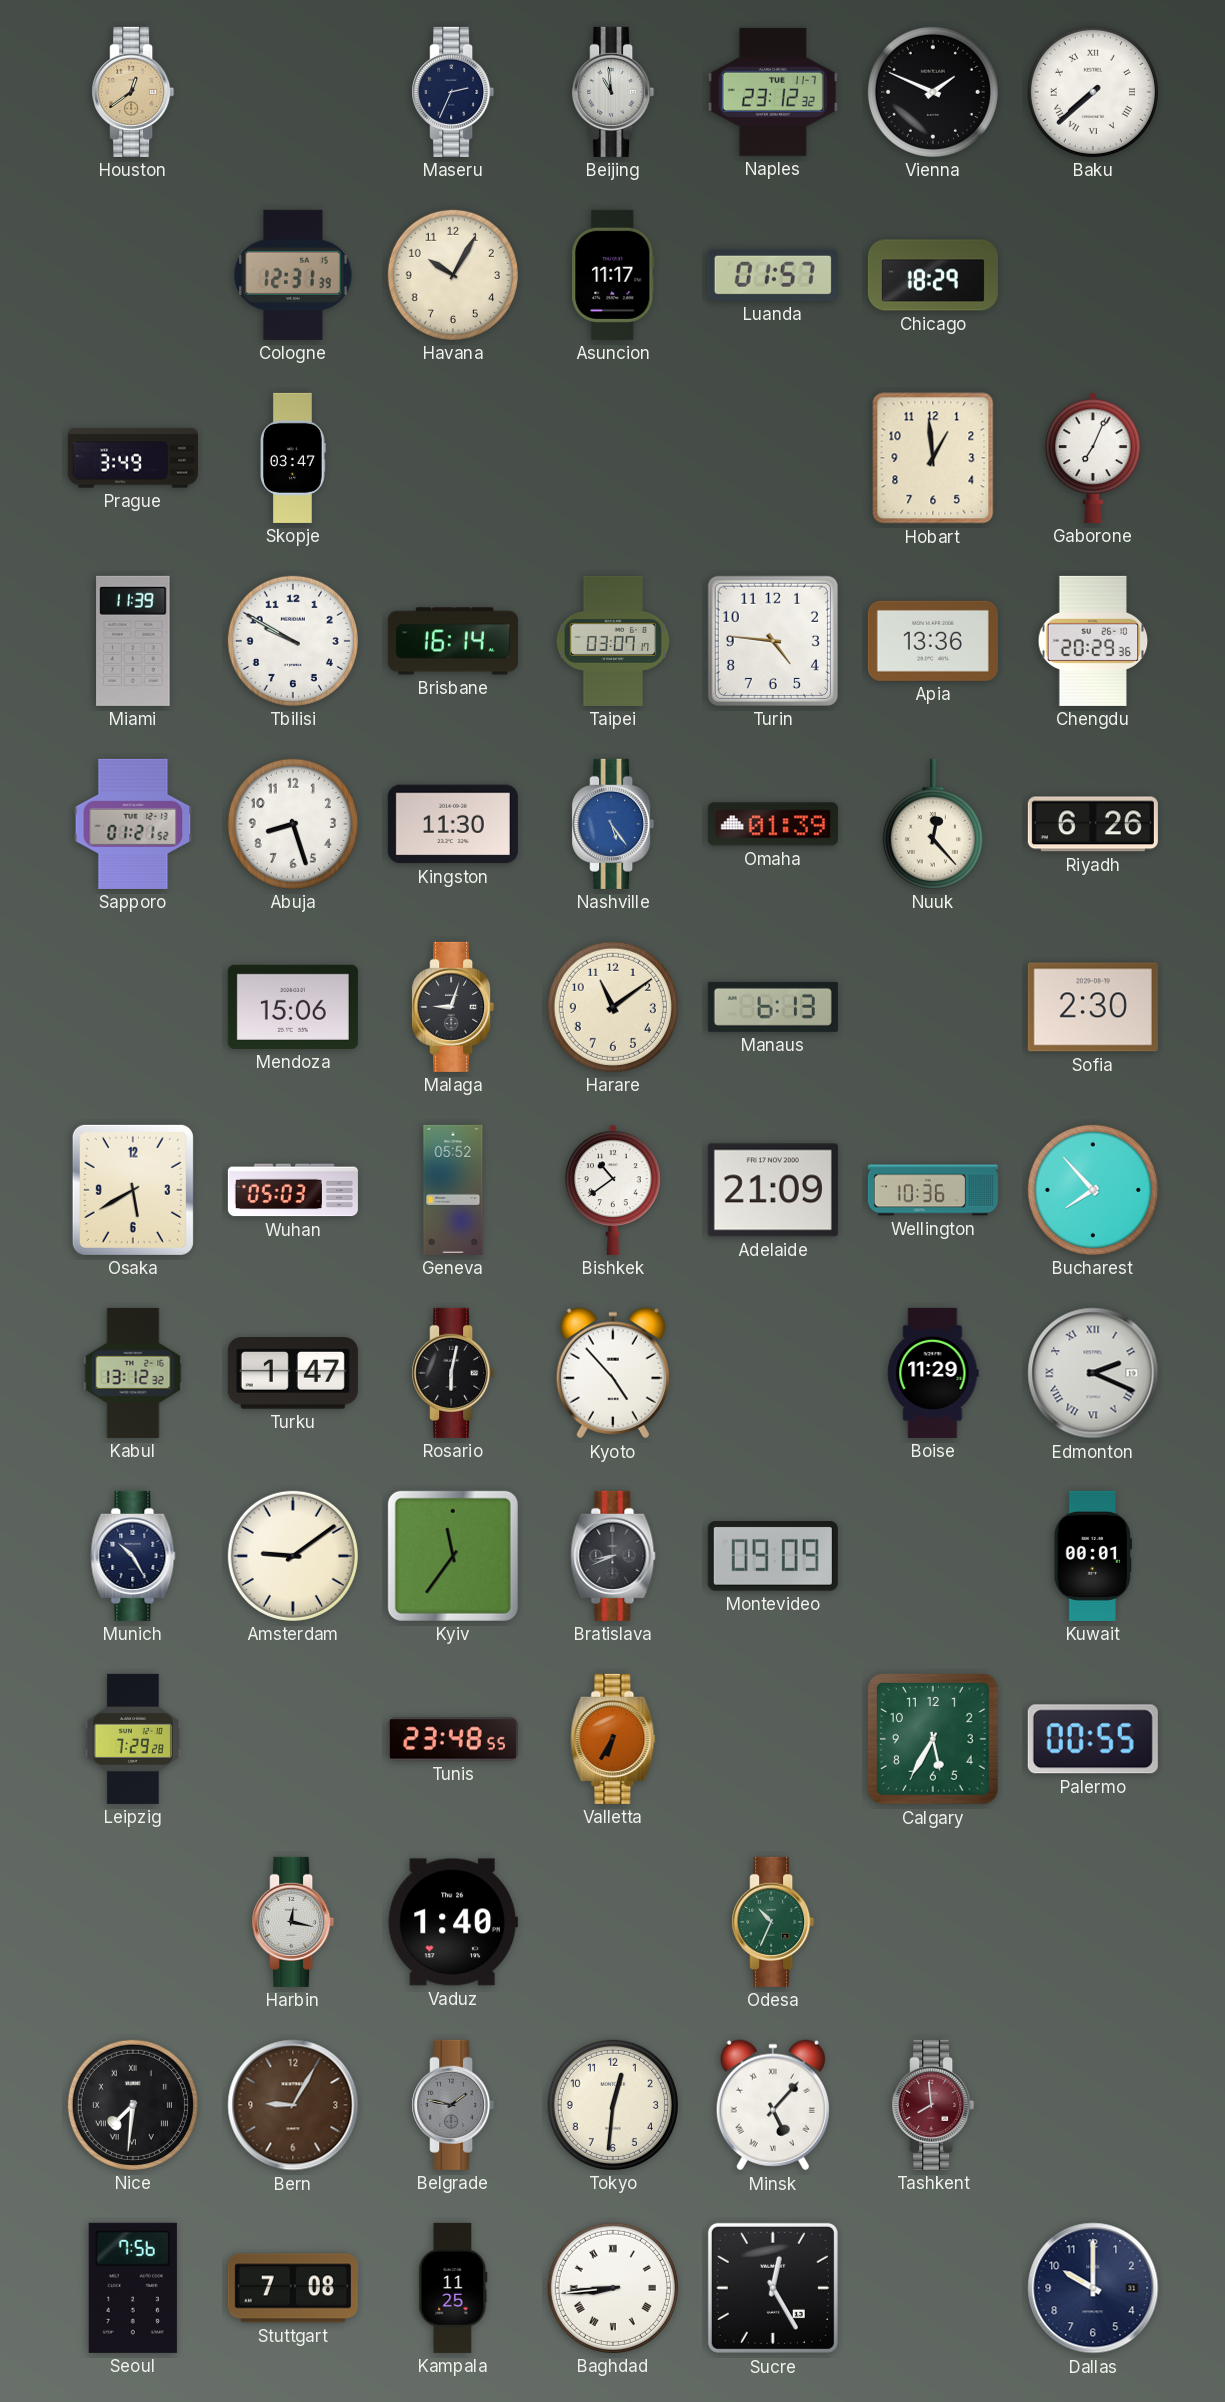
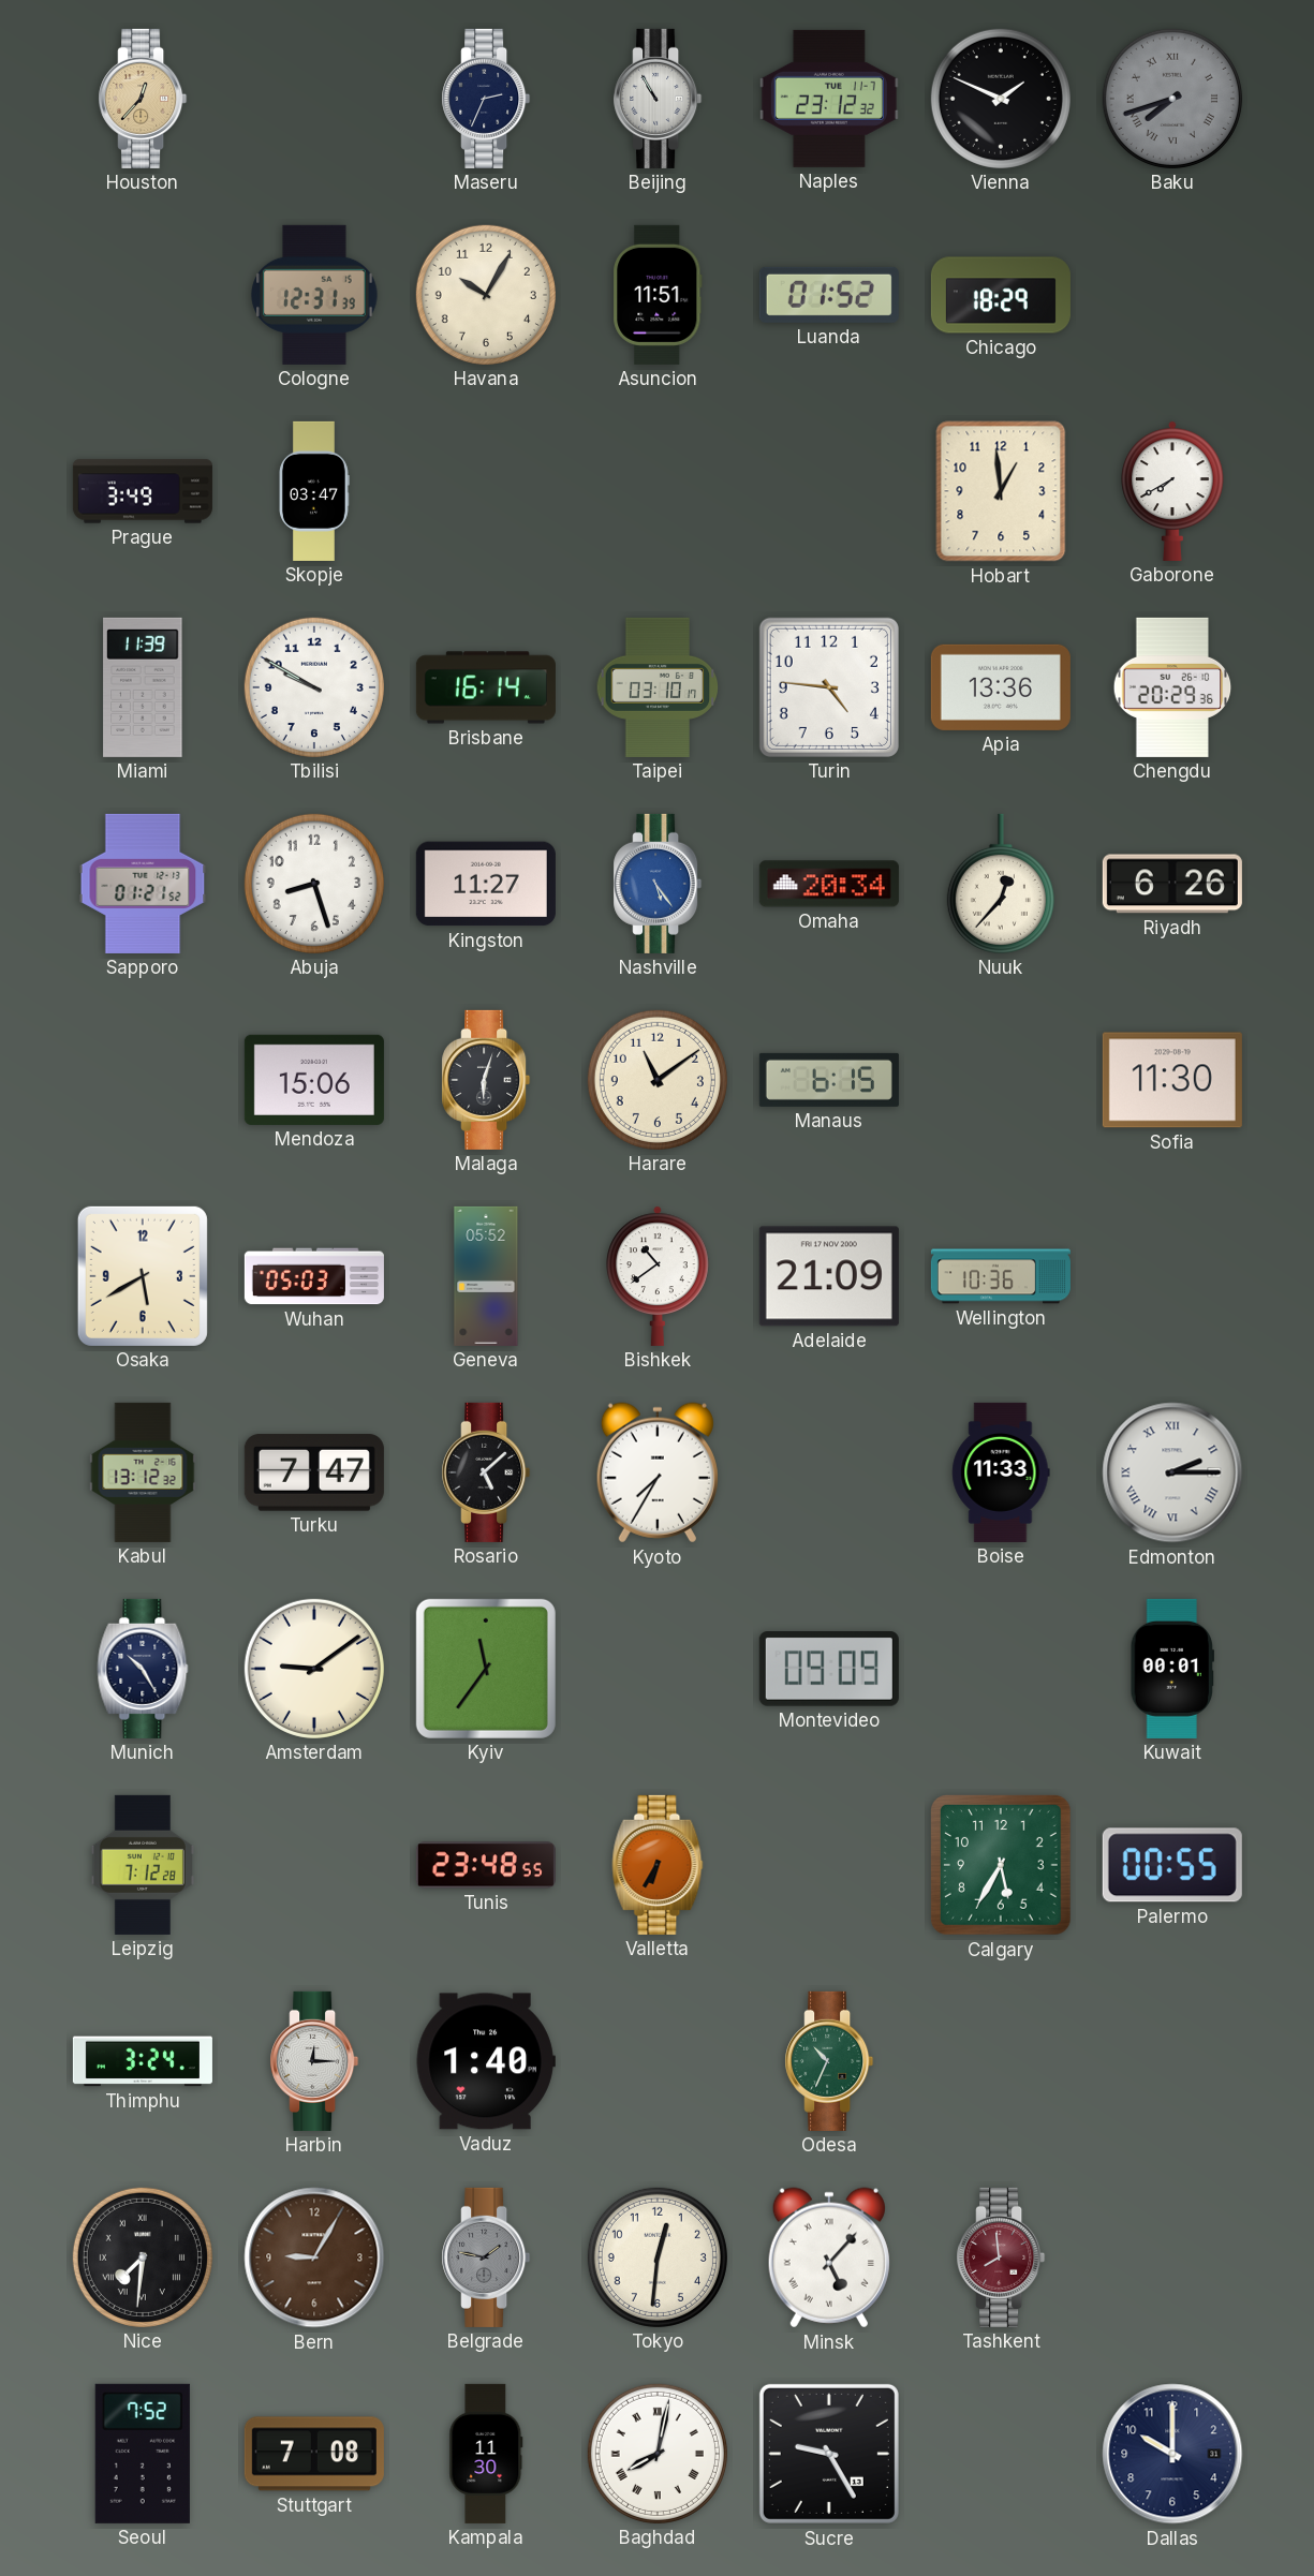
Houston: 12:39 -> 12:37
Beijing: 10:59 -> 10:55
Baku: 7:38 -> 7:42
Baku dial: white -> grey
Asuncion: 11:17 -> 11:51
Luanda: 01:57 -> 01:52
Gaborone: 7:04 -> 7:40
Taipei: 03:07 -> 03:10
Kingston: 11:30 -> 11:27
Omaha: 01:39 -> 20:34
Nuuk: 12:23 -> 12:37
Malaga: 9:03 -> 6:03
Manaus: 6:13 -> 6:15
Sofia: 2:30 -> 11:30
Bucharest: 7:53 -> none
Turku: 1:47 -> 7:47
Rosario: 6:02 -> 5:08
Kyoto: 4:53 -> 7:35
Boise: 11:29 -> 11:33
Edmonton: 2:19 -> 2:15
Bratislava: 8:41 -> none
Leipzig: 7:29 -> 7:12
Thimphu: none -> 3:24
Harbin: 12:17 -> 12:15
Seoul: 7:56 -> 7:52
Kampala: 11:25 -> 11:30
Baghdad: 8:44 -> 8:02
Sucre: 12:25 -> 9:25
